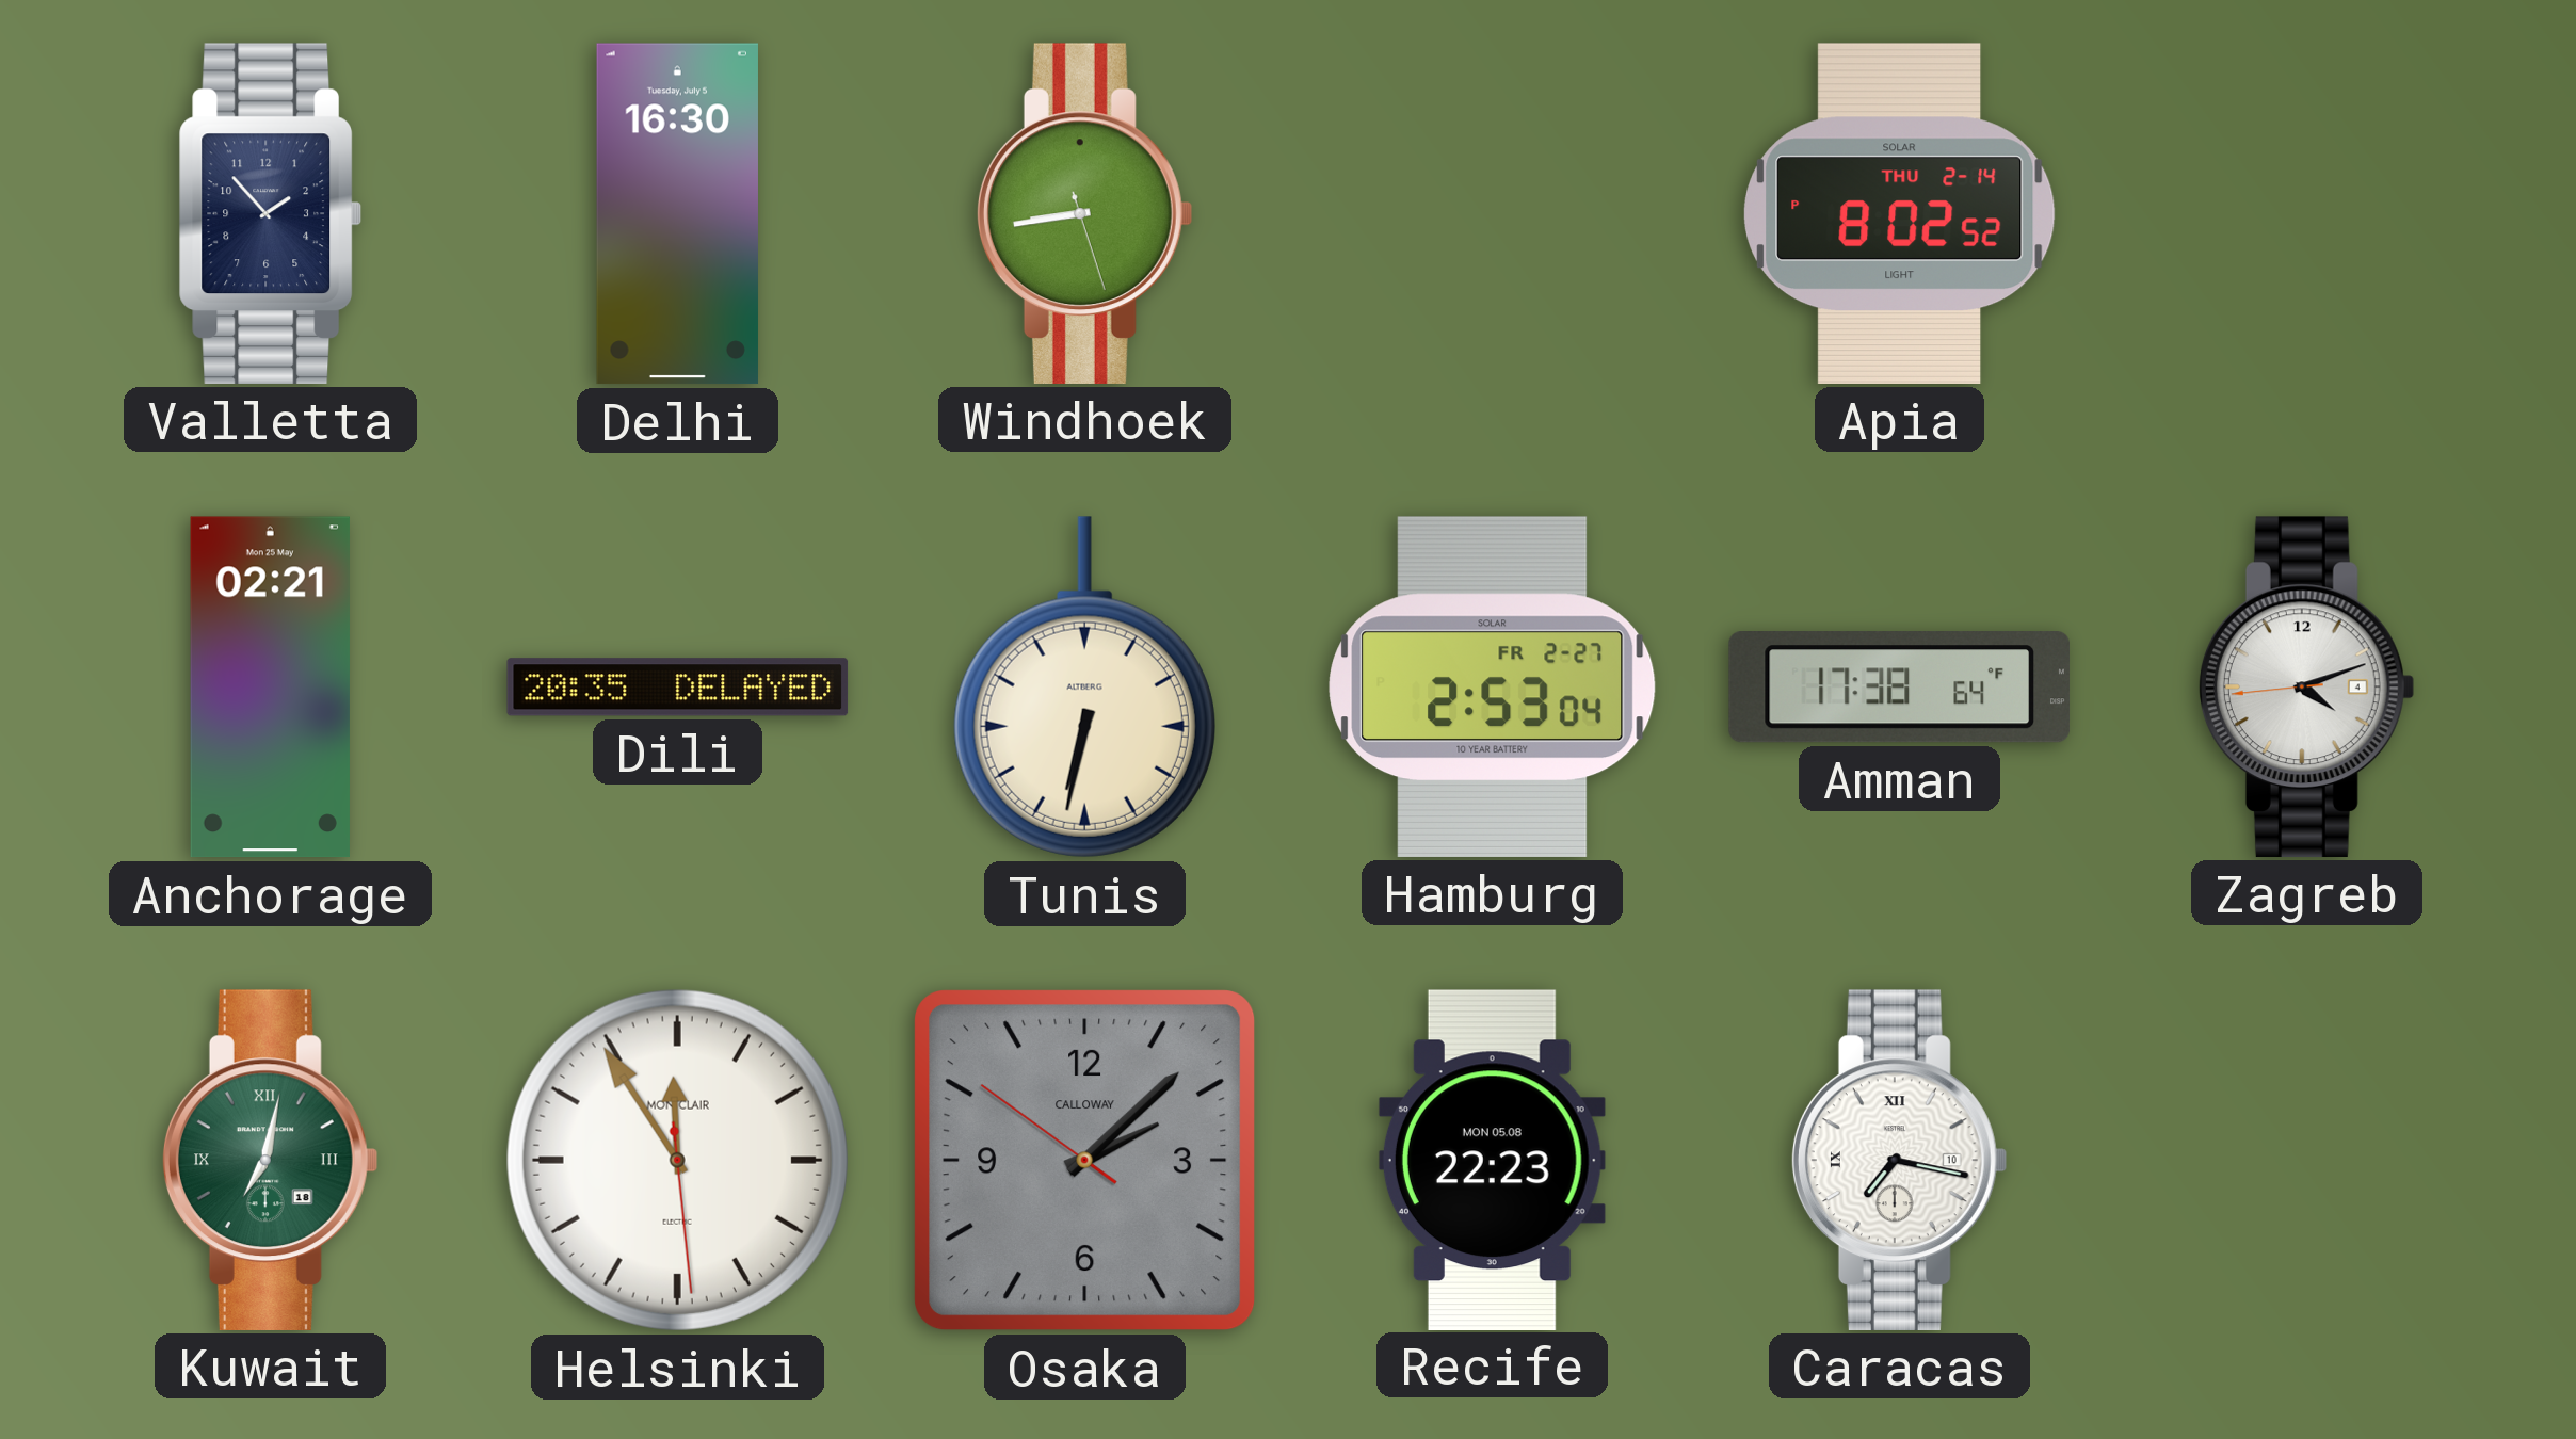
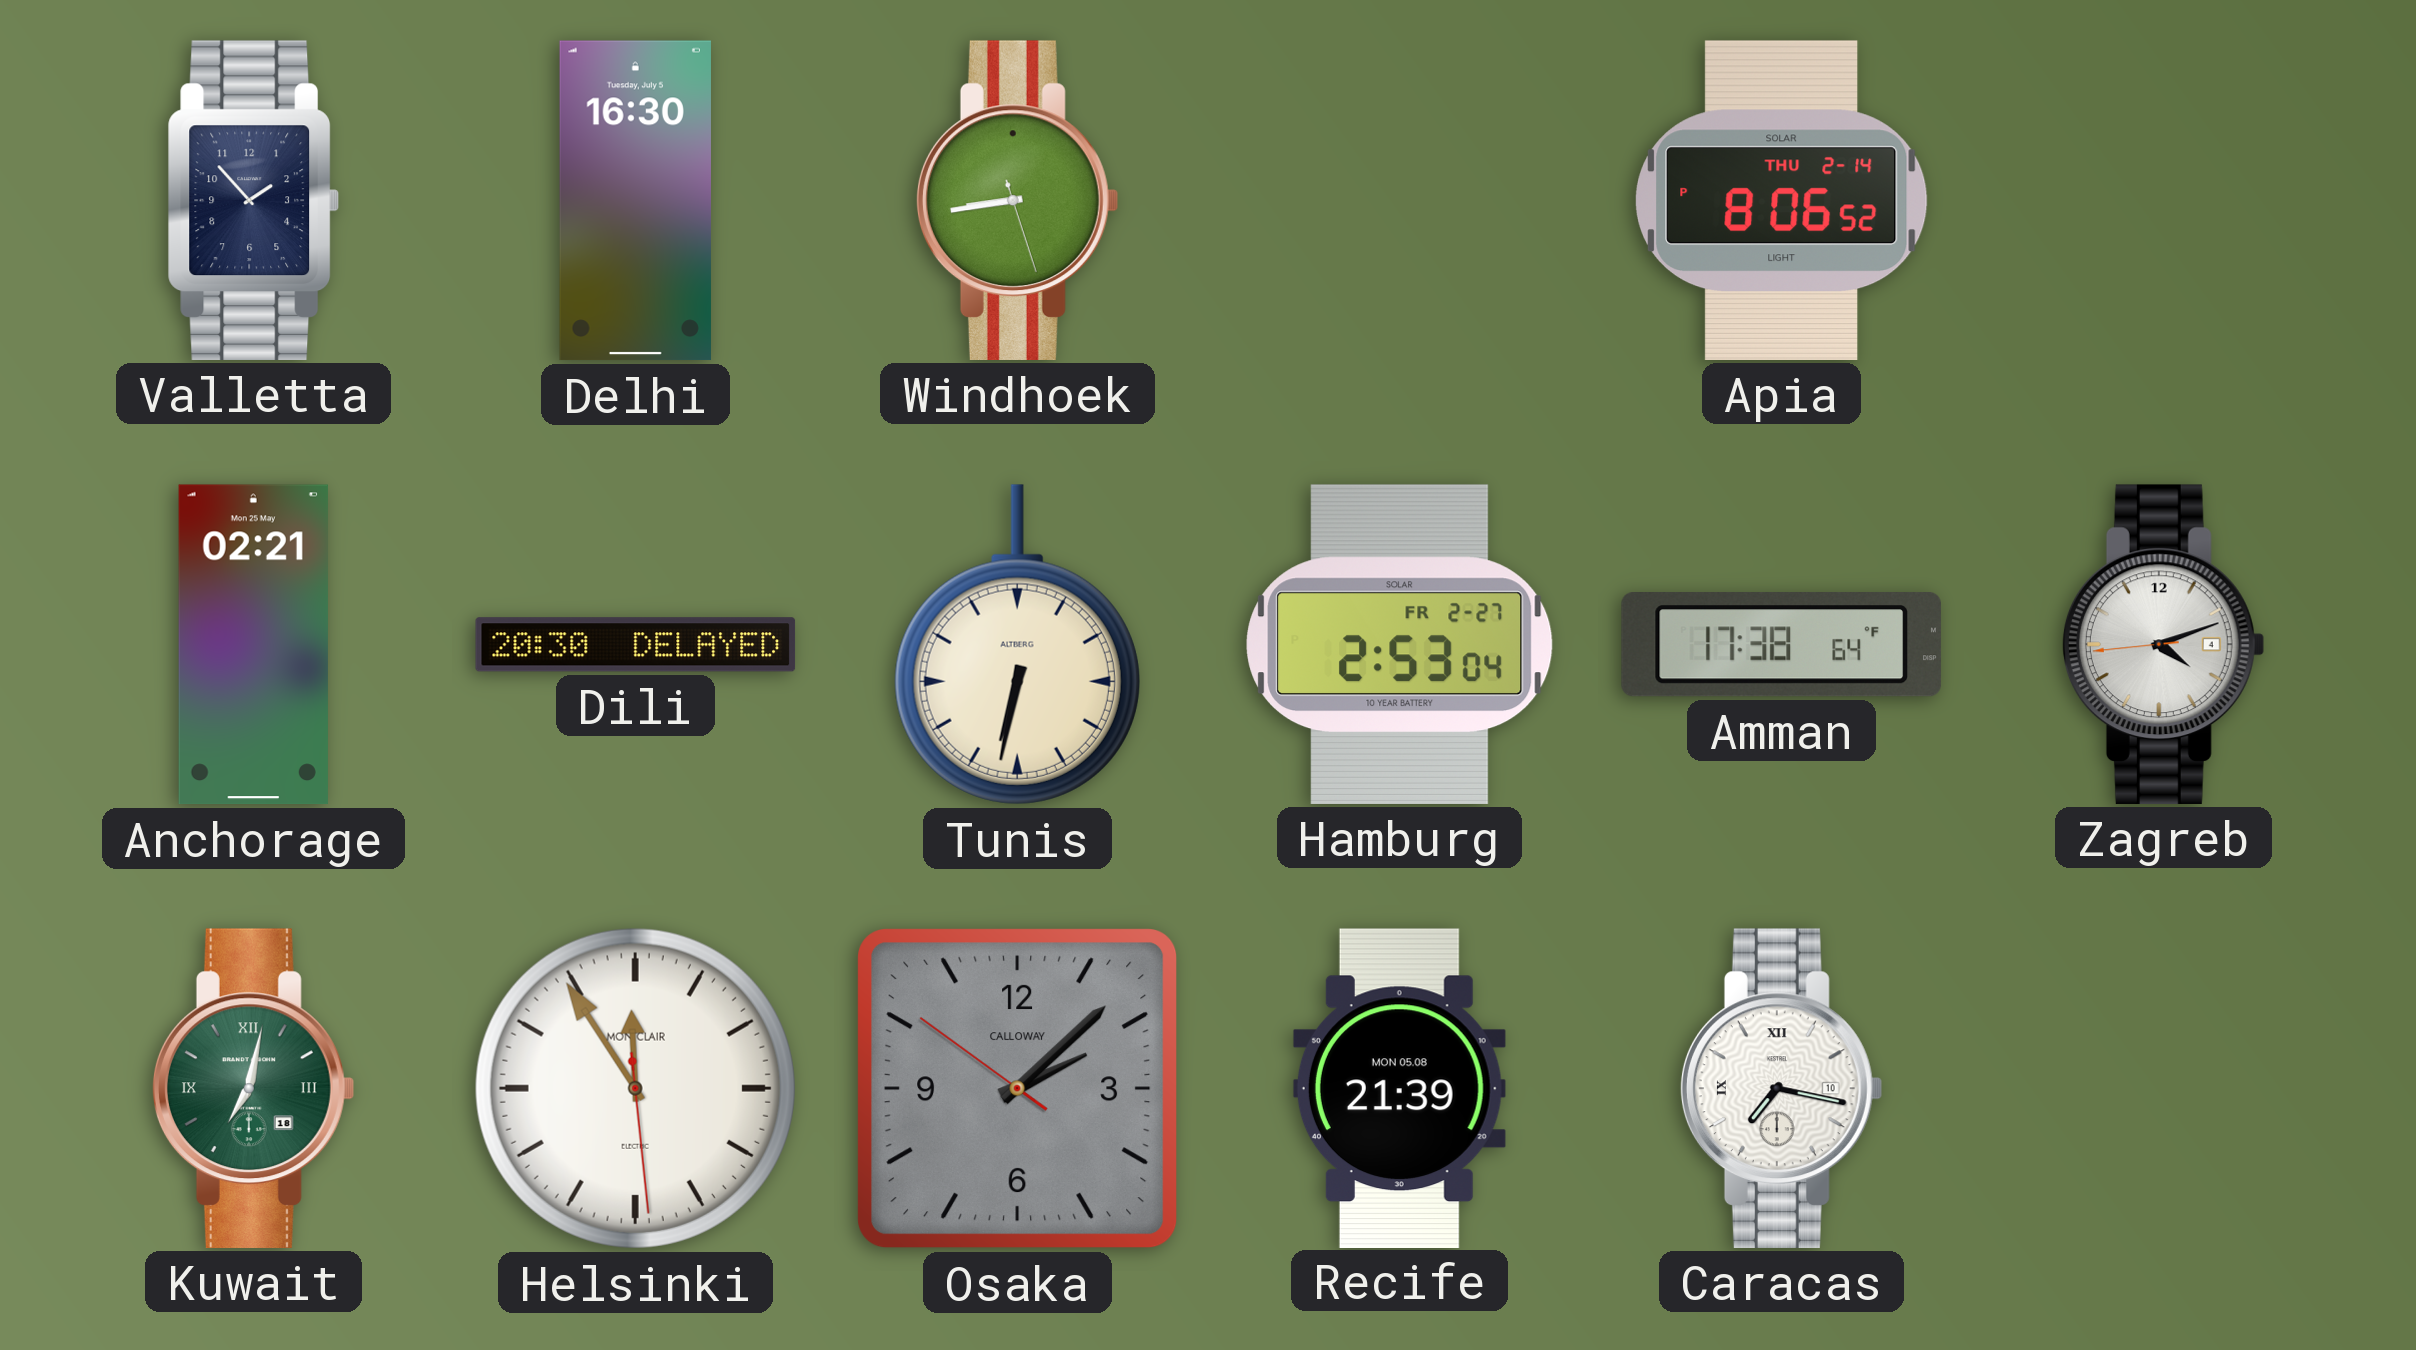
Apia: 8:02 -> 8:06
Dili: 20:35 -> 20:30
Recife: 22:23 -> 21:39
